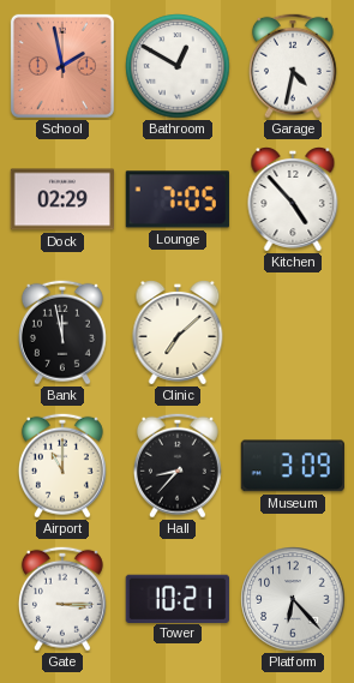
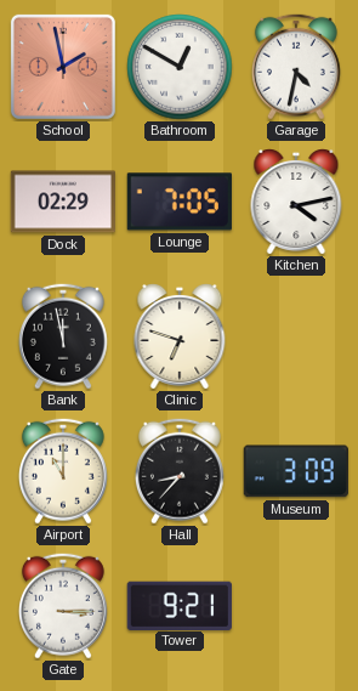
Kitchen: 4:53 -> 4:13
Clinic: 7:08 -> 6:48
Tower: 10:21 -> 9:21
Platform: 6:23 -> none
